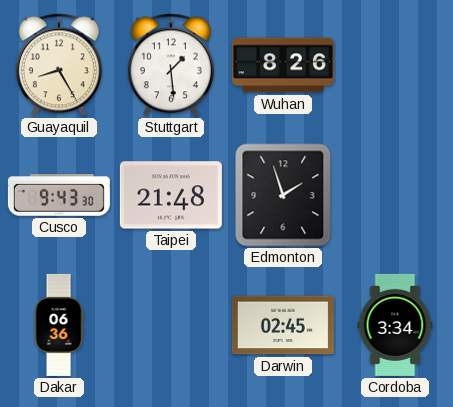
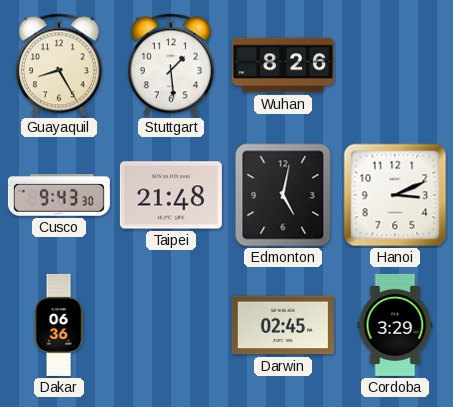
Edmonton: 1:57 -> 5:02
Hanoi: none -> 3:11
Cordoba: 3:34 -> 3:29
